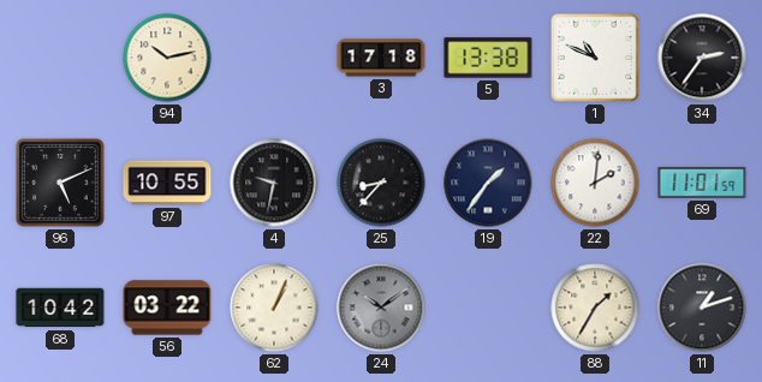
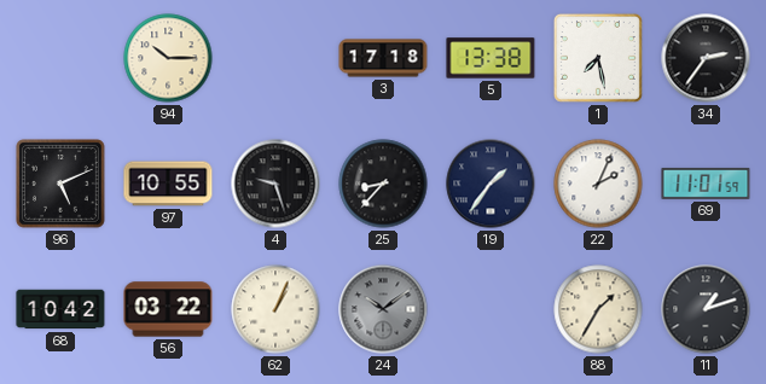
94: 10:13 -> 10:15
1: 10:49 -> 7:28
4: 9:32 -> 9:27
22: 2:01 -> 2:04
